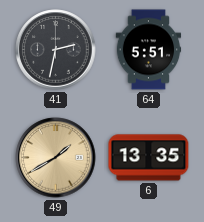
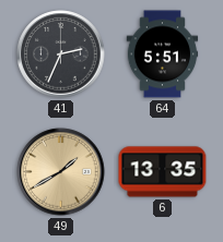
41: 2:32 -> 2:34
